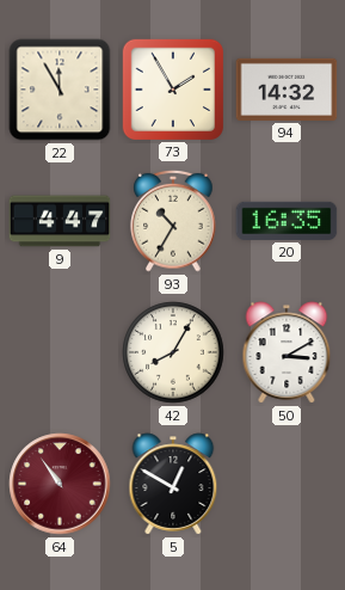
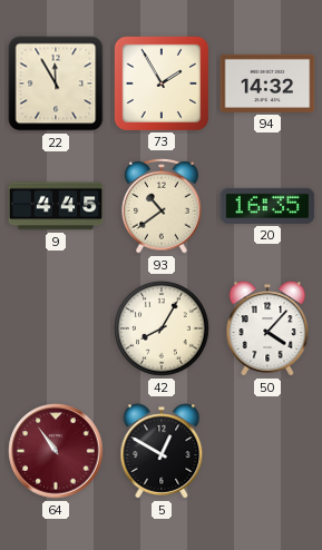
9: 4:47 -> 4:45
93: 10:35 -> 10:39
50: 3:10 -> 4:07
